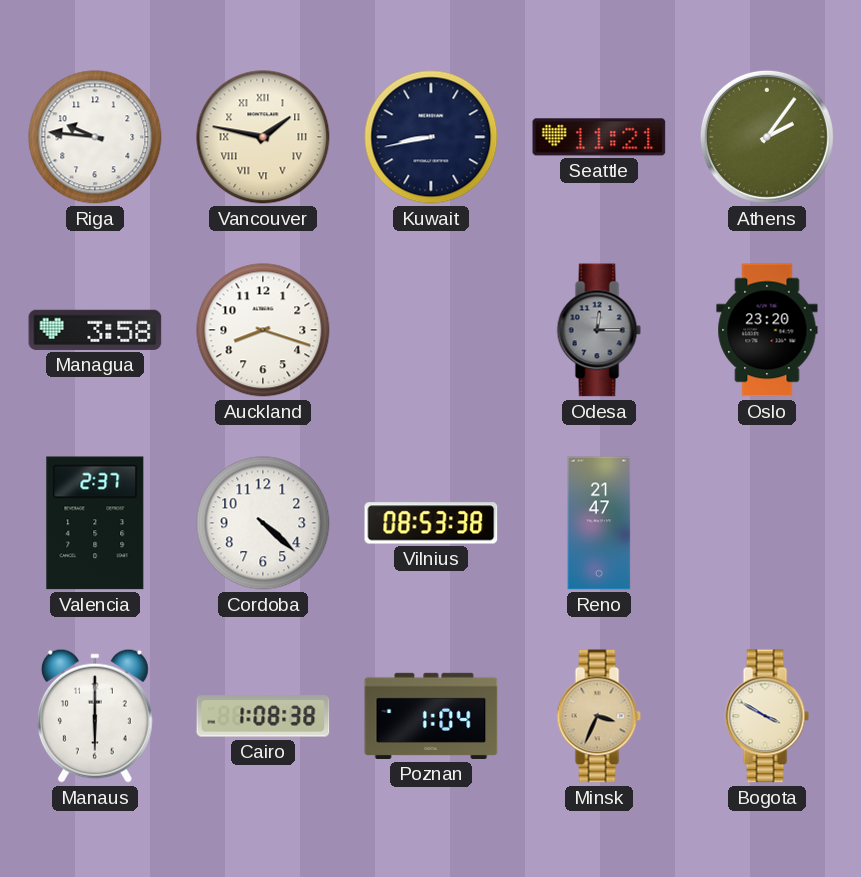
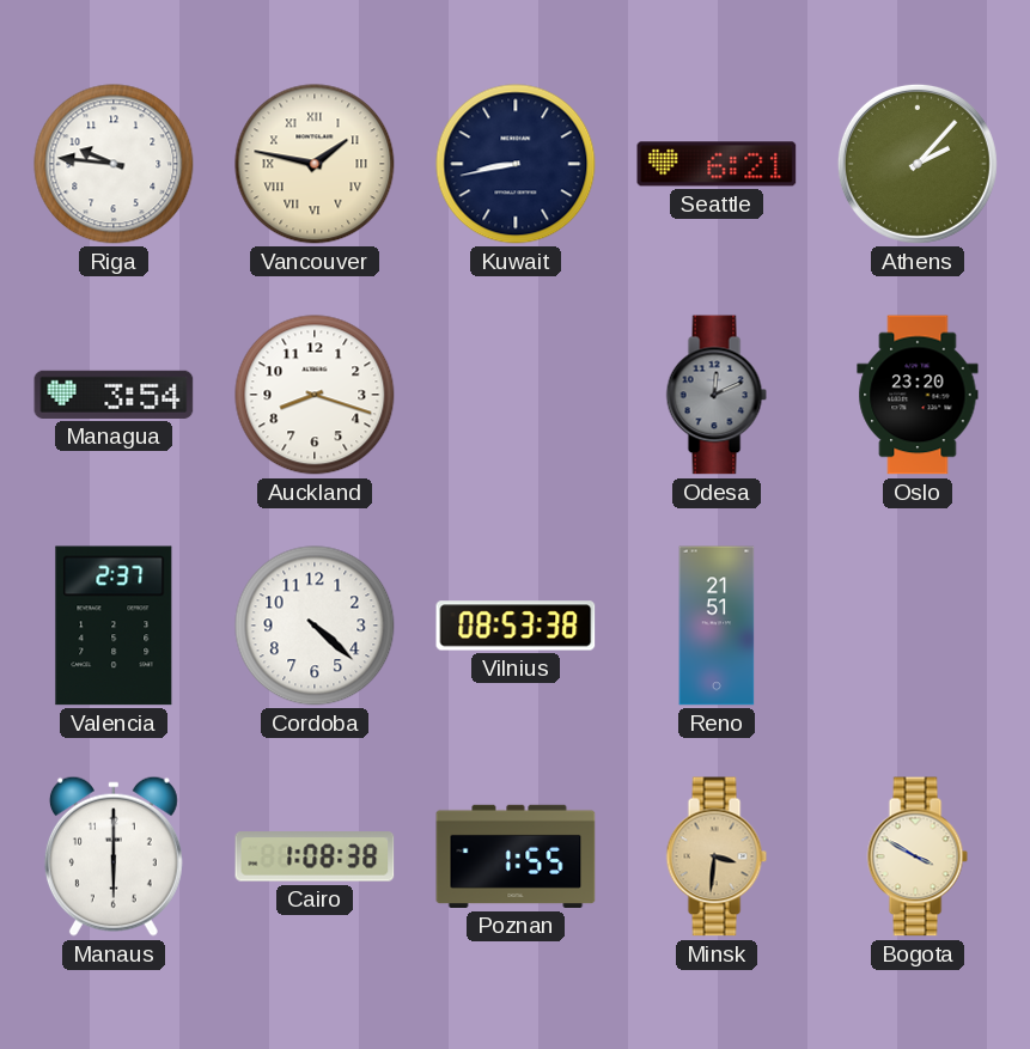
Seattle: 11:21 -> 6:21
Athens: 2:06 -> 2:07
Managua: 3:58 -> 3:54
Odesa: 12:15 -> 12:11
Reno: 21:47 -> 21:51
Poznan: 1:04 -> 1:55
Minsk: 3:34 -> 3:31
